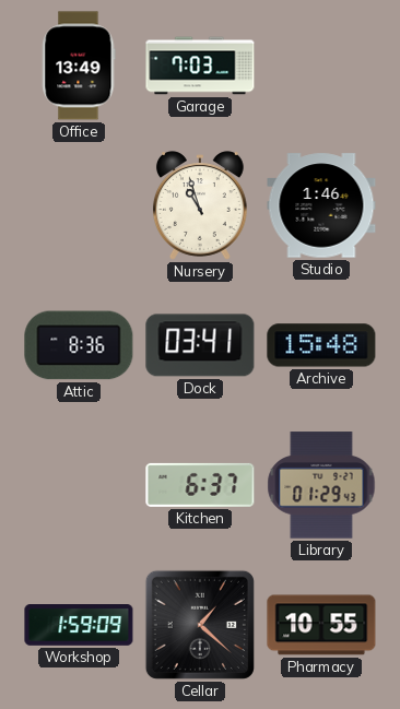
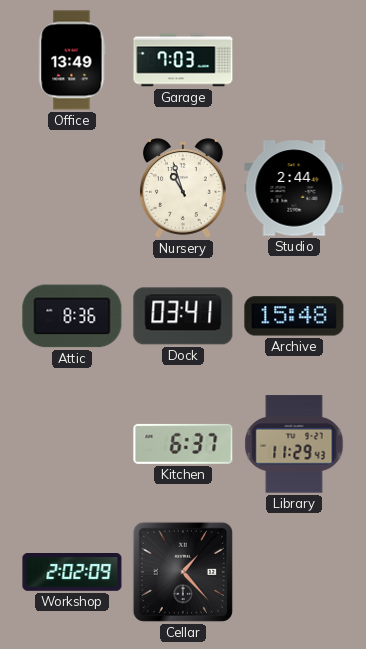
Studio: 1:46 -> 2:44
Library: 01:29 -> 11:29
Workshop: 1:59 -> 2:02
Cellar: 1:22 -> 1:23
Pharmacy: 10:55 -> none
